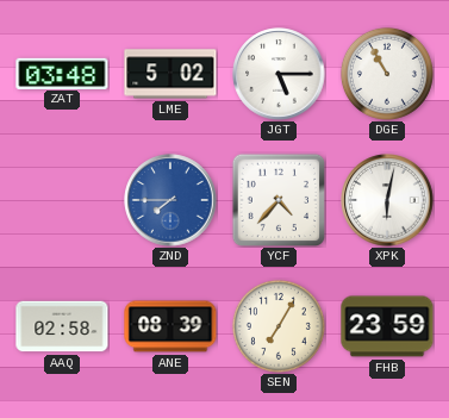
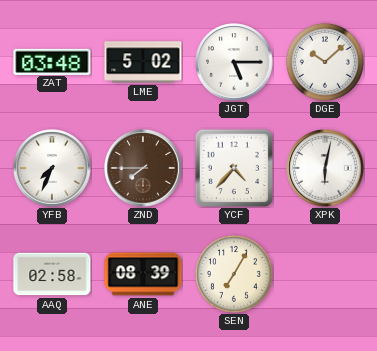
DGE: 10:55 -> 10:08
YFB: none -> 7:34
ZND dial: blue -> brown
FHB: 23:59 -> none
